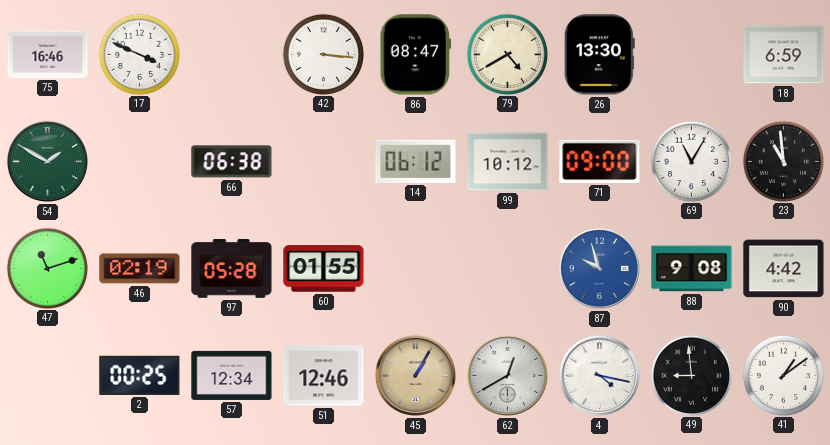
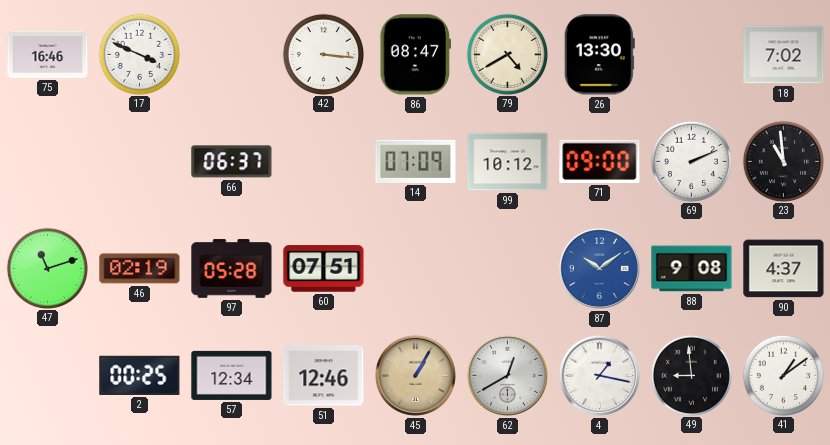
18: 6:59 -> 7:02
54: 1:50 -> none
66: 06:38 -> 06:37
14: 06:12 -> 07:09
69: 11:05 -> 2:11
60: 01:55 -> 07:51
87: 9:57 -> 10:09
90: 4:42 -> 4:37
4: 4:17 -> 1:17
